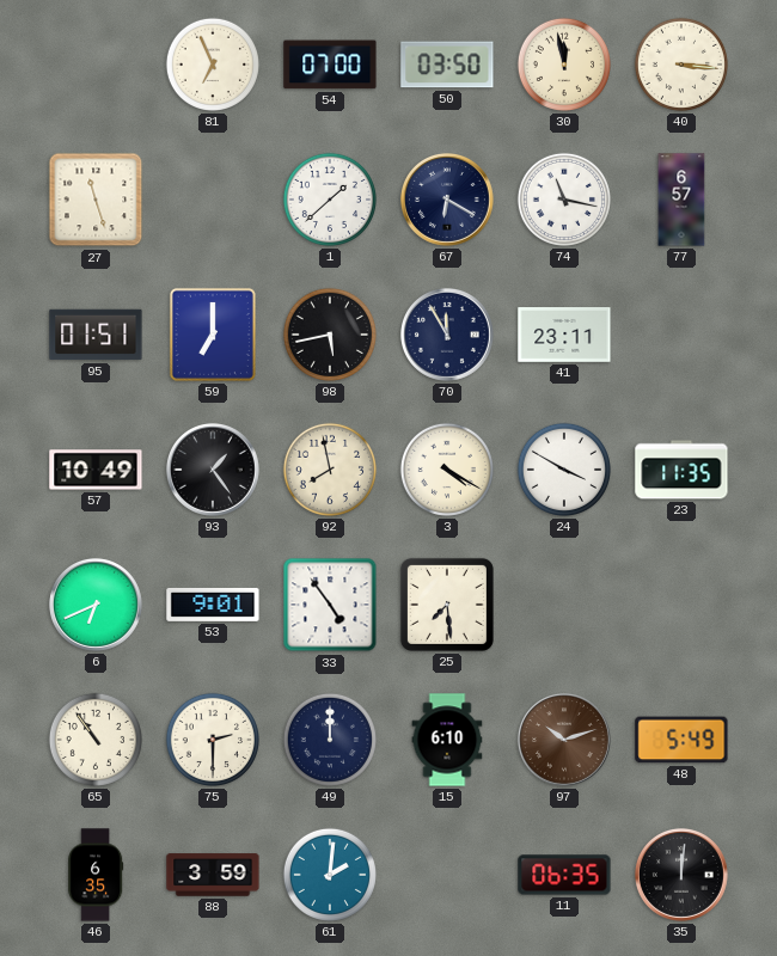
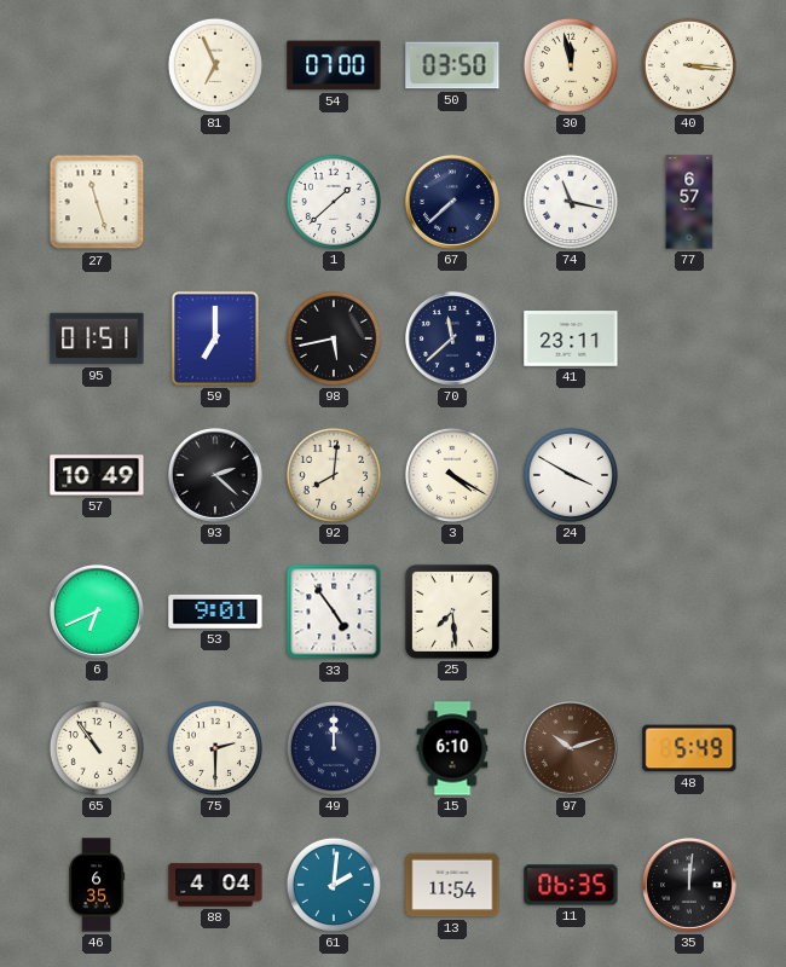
67: 6:20 -> 7:38
70: 11:55 -> 11:38
93: 1:24 -> 2:22
92: 7:58 -> 8:01
23: 11:35 -> none
88: 3:59 -> 4:04
13: none -> 11:54
